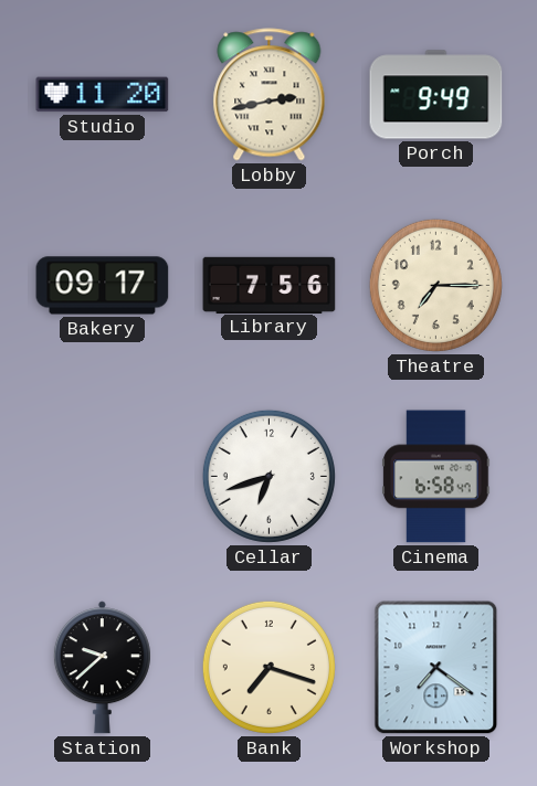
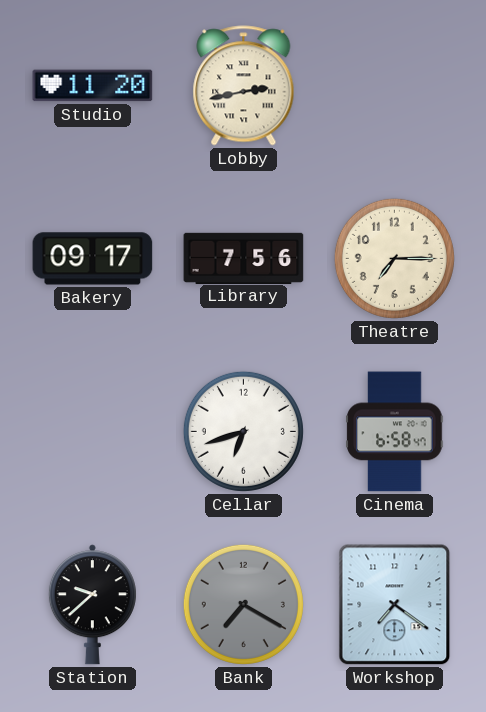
Porch: 9:49 -> none
Bank: 7:18 -> 7:20
Bank dial: cream -> grey
